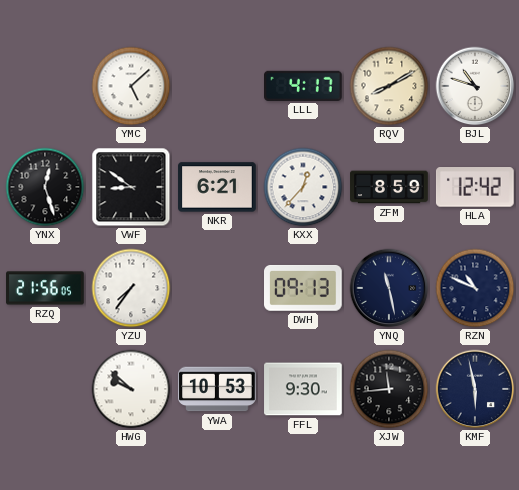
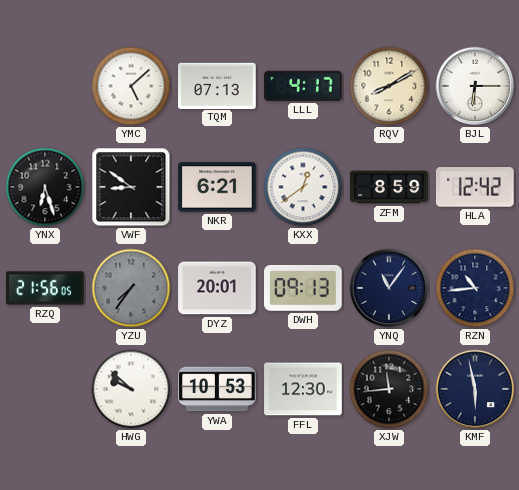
TQM: none -> 07:13
BJL: 10:48 -> 6:15
YNX: 12:27 -> 6:27
KXX: 12:37 -> 12:39
YZU dial: white -> grey
DYZ: none -> 20:01
YNQ: 11:28 -> 11:06
RZN: 10:49 -> 10:44
FFL: 9:30 -> 12:30
